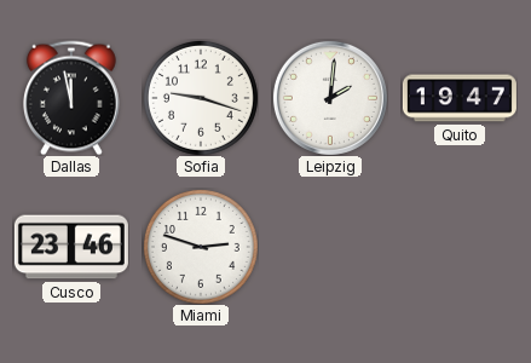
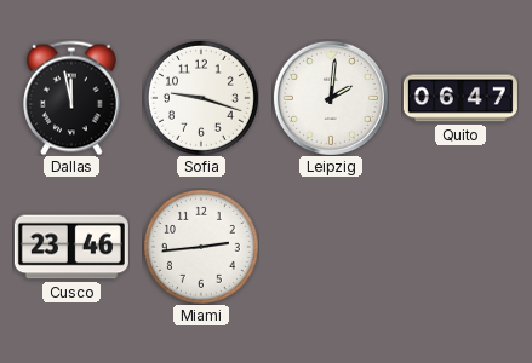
Quito: 19:47 -> 06:47
Miami: 2:48 -> 2:44
